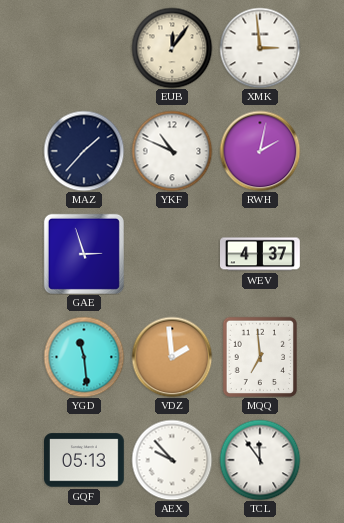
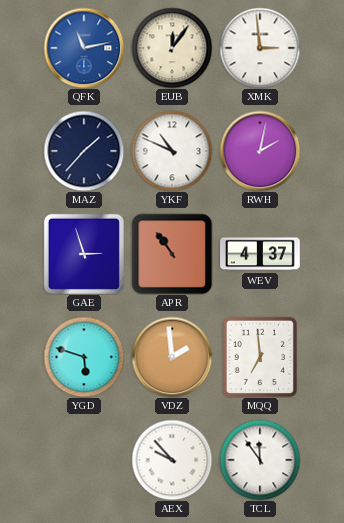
QFK: none -> 11:13
APR: none -> 10:54
YGD: 11:29 -> 5:48
GQF: 05:13 -> none
